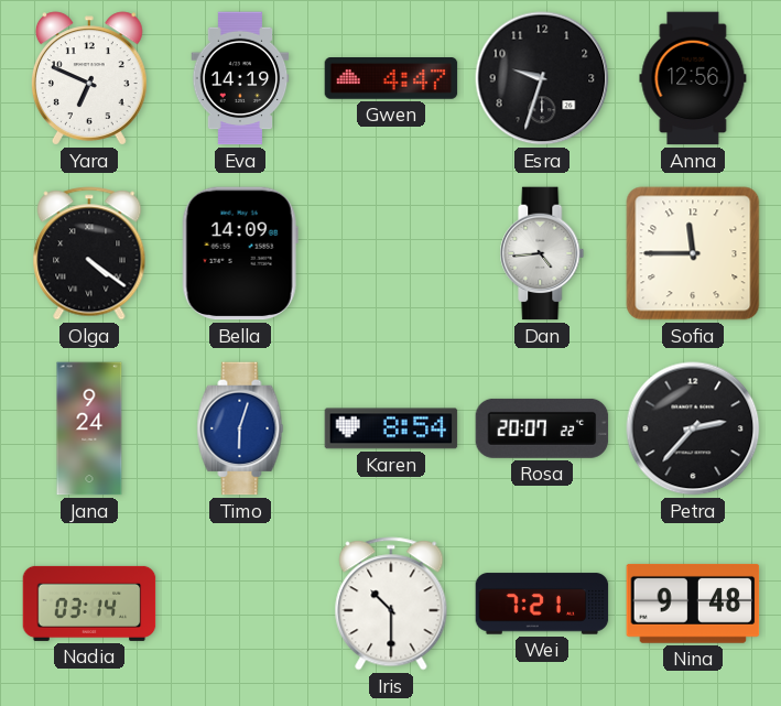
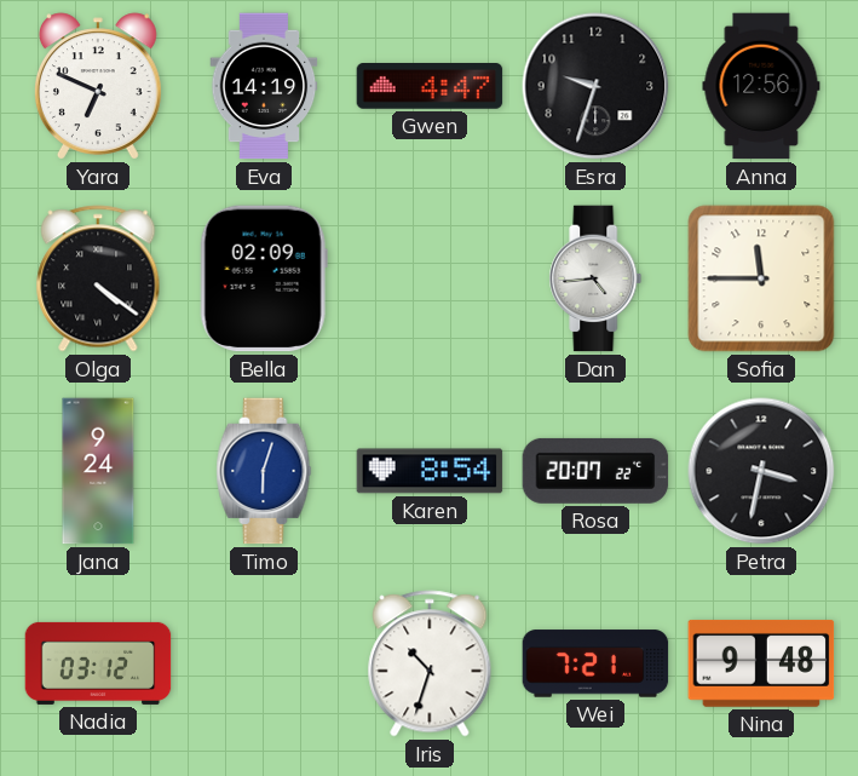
Bella: 14:09 -> 02:09
Petra: 2:37 -> 3:32
Nadia: 03:14 -> 03:12
Iris: 10:30 -> 10:33
